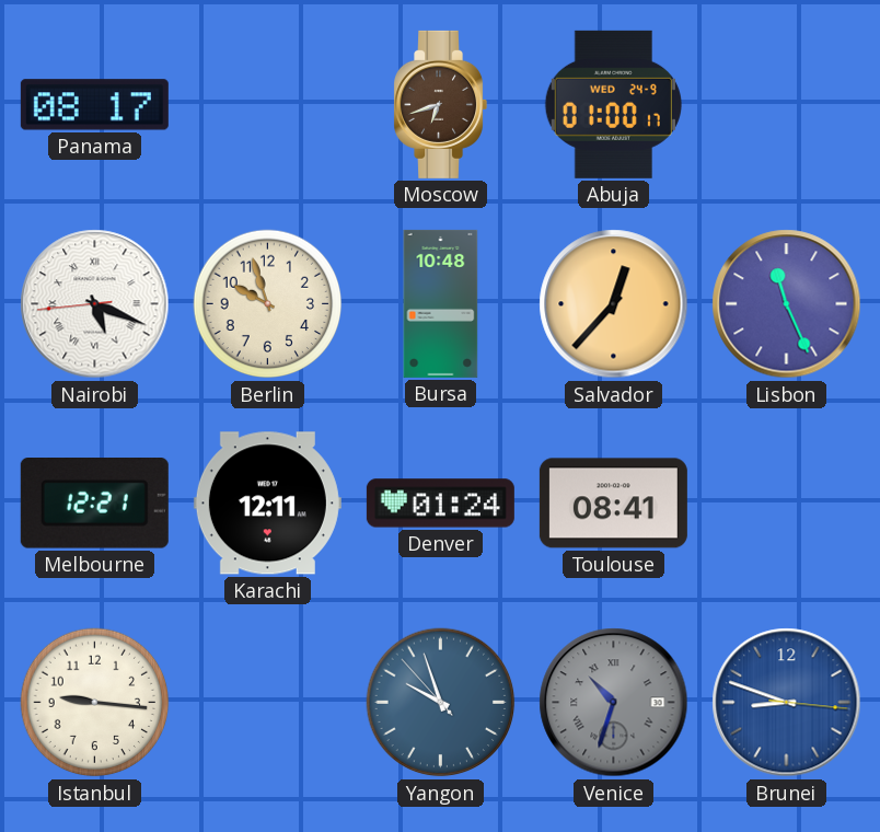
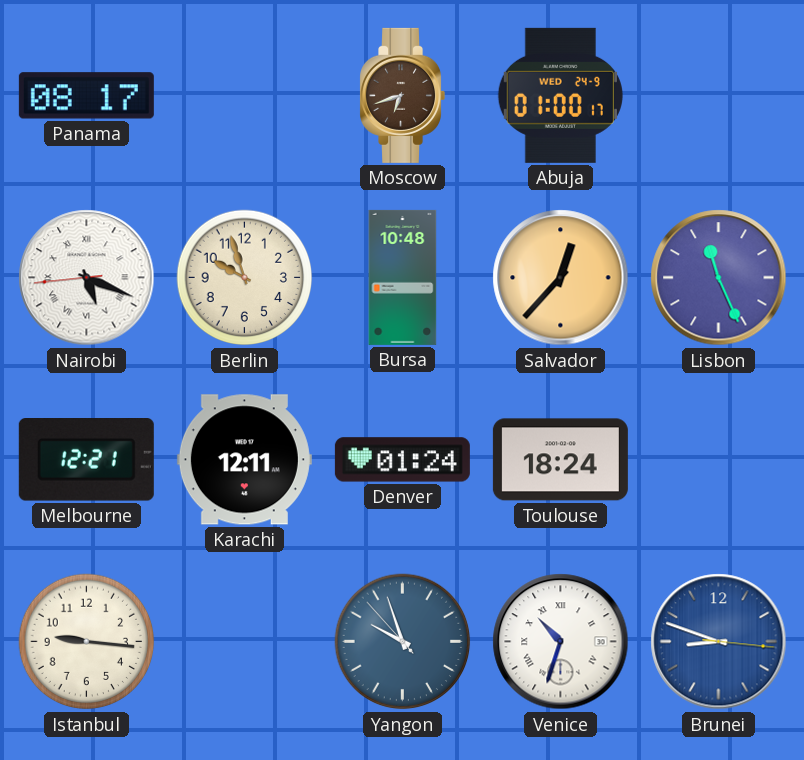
Toulouse: 08:41 -> 18:24
Venice dial: grey -> white
